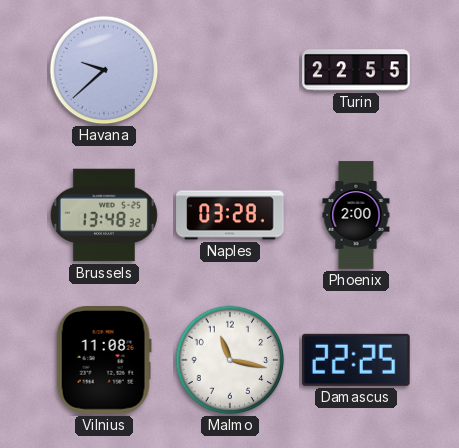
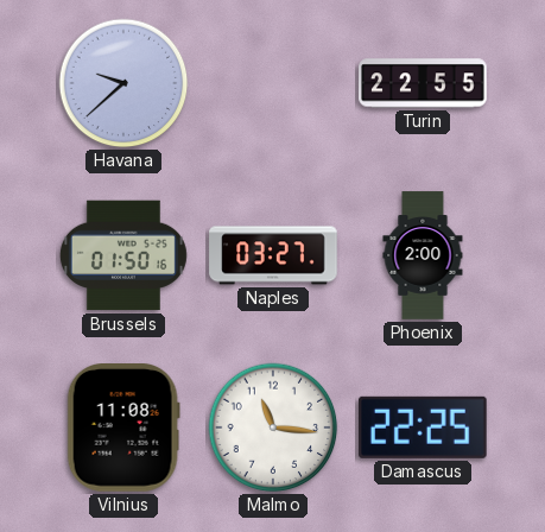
Brussels: 13:48 -> 01:50
Naples: 03:28 -> 03:27
Malmo: 11:17 -> 11:16
